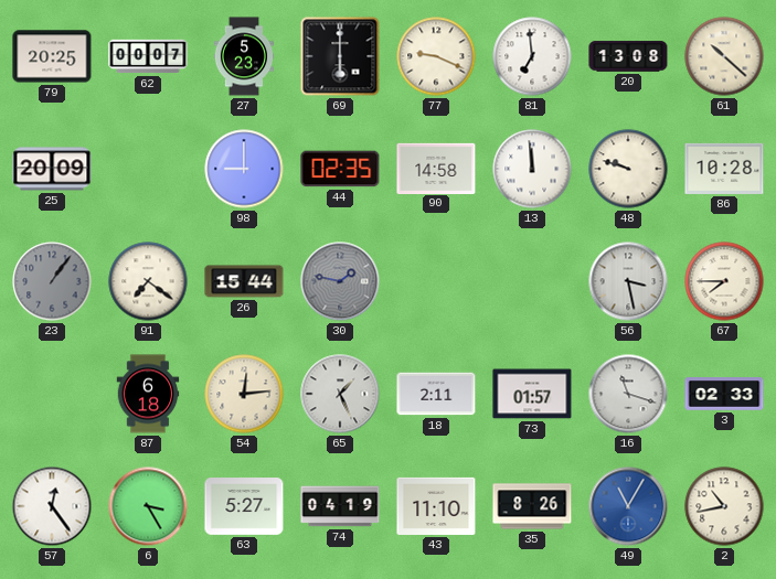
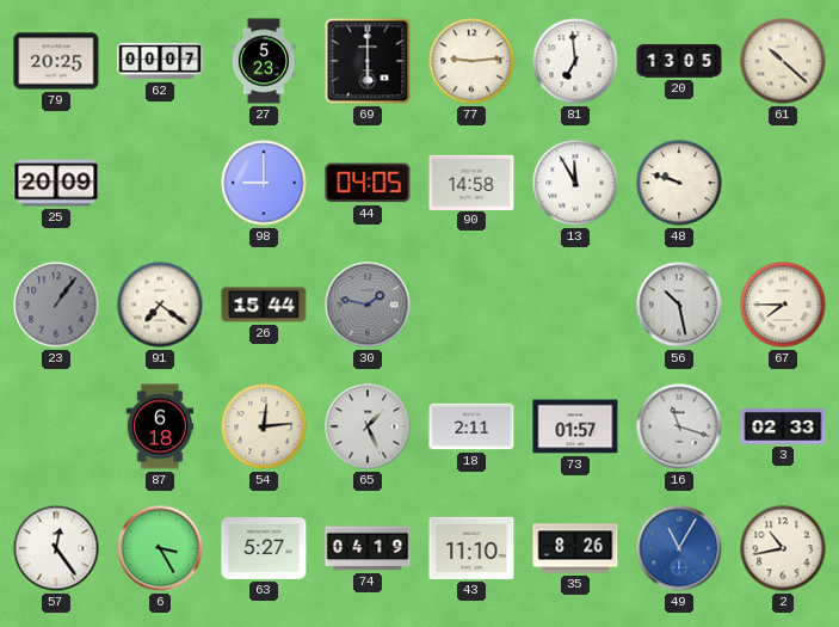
77: 9:19 -> 9:14
20: 13:08 -> 13:05
44: 02:35 -> 04:05
13: 11:59 -> 11:55
86: 10:28 -> none
56: 3:28 -> 10:28
